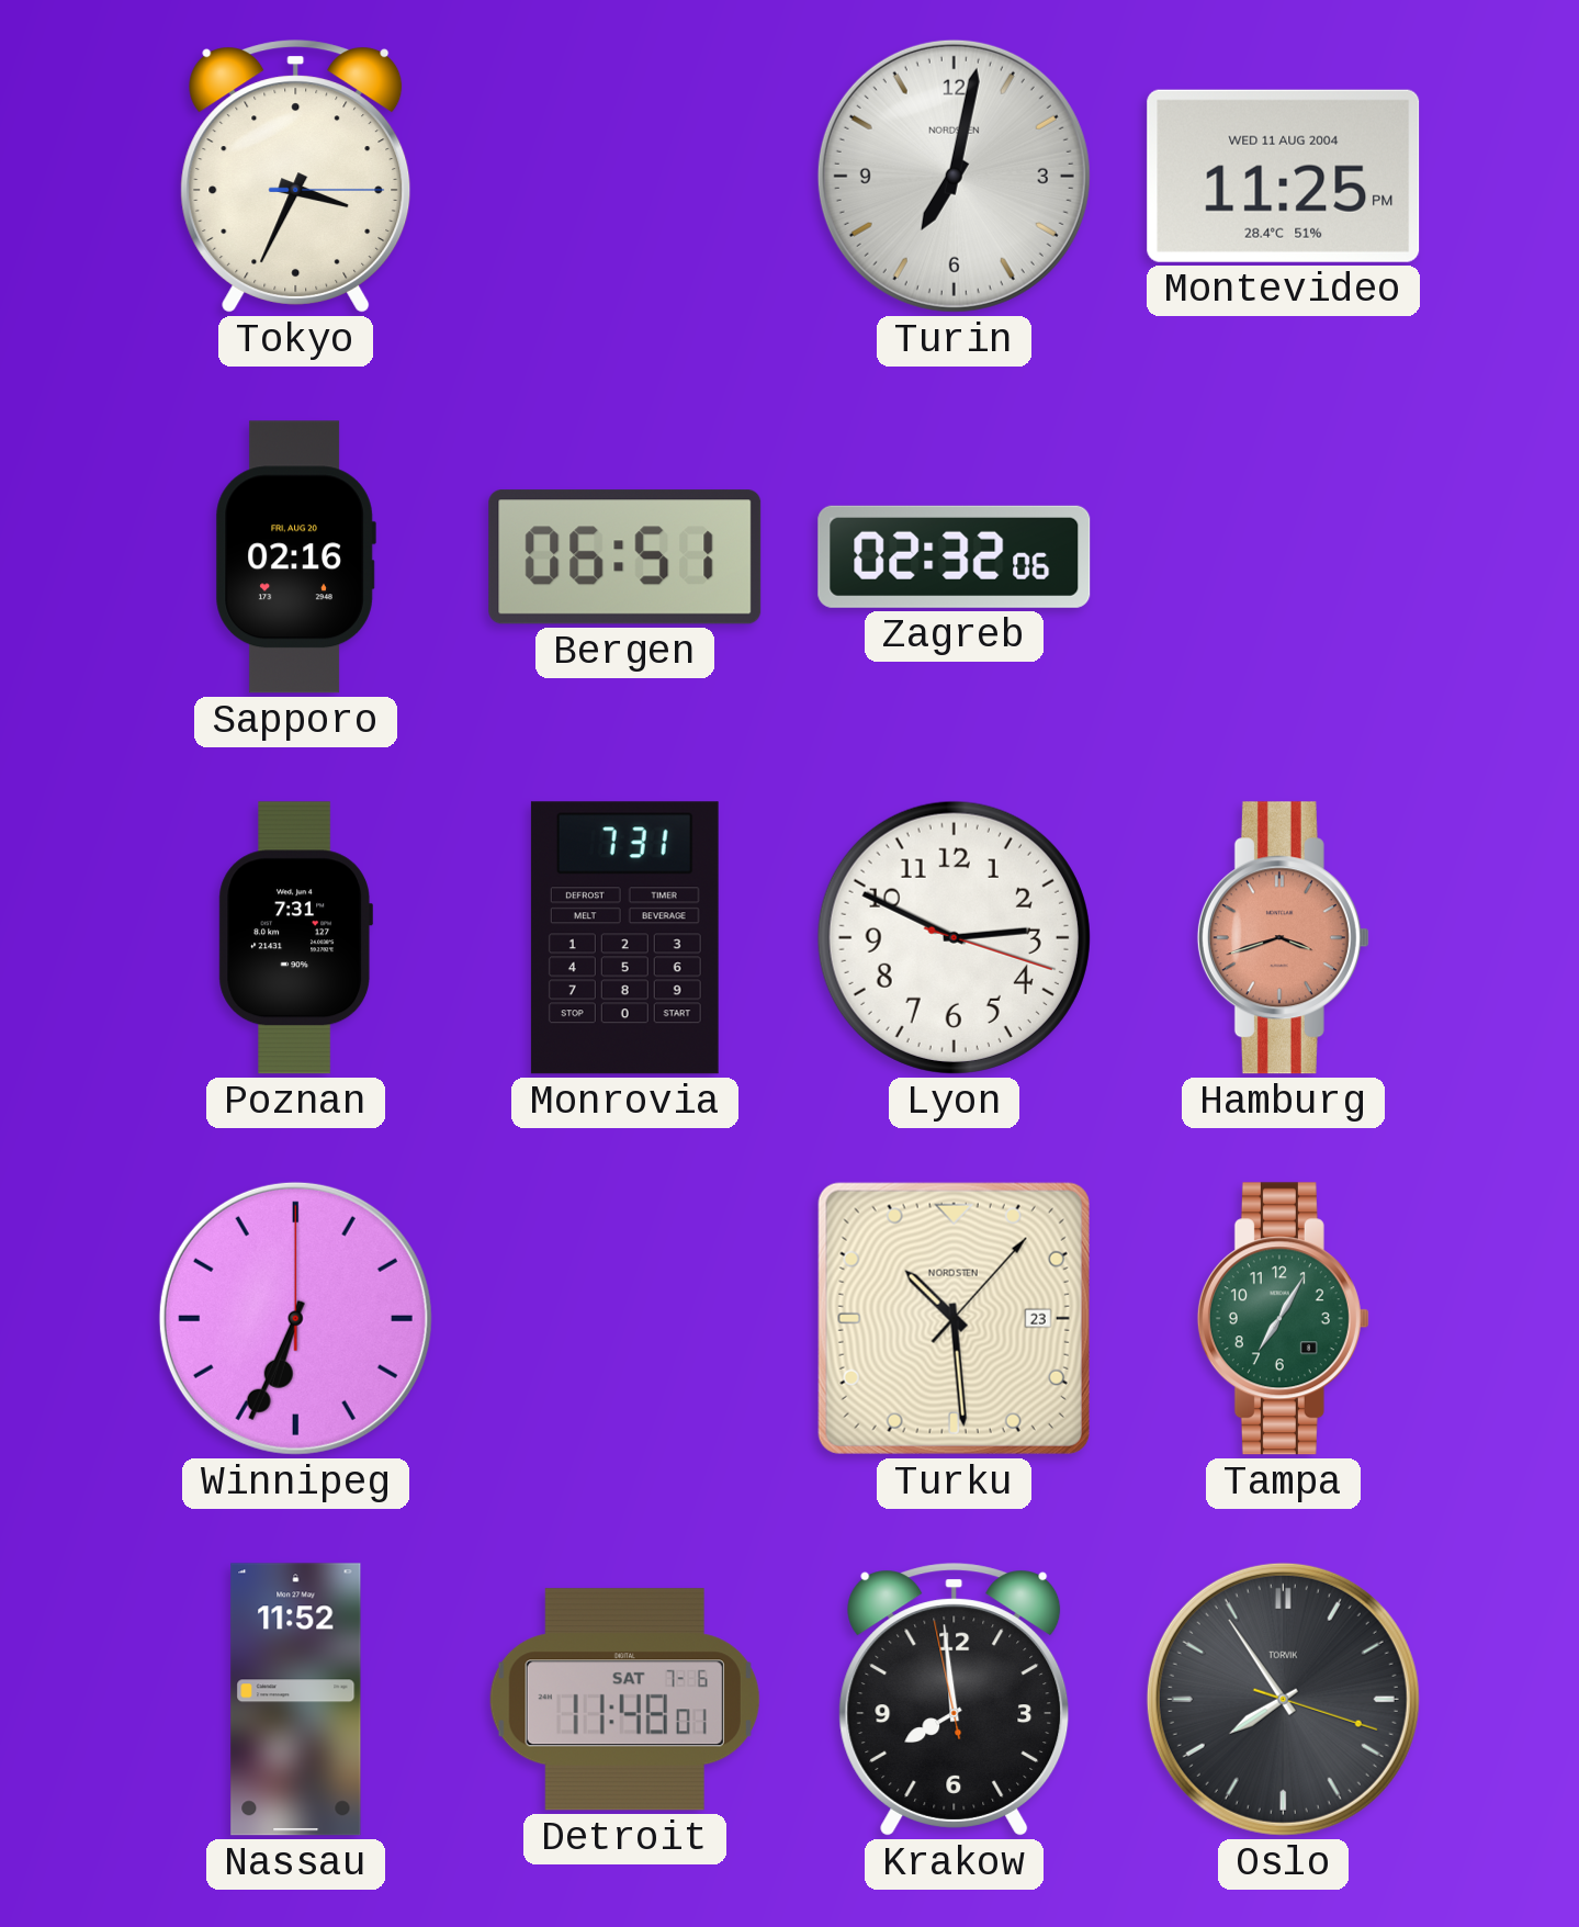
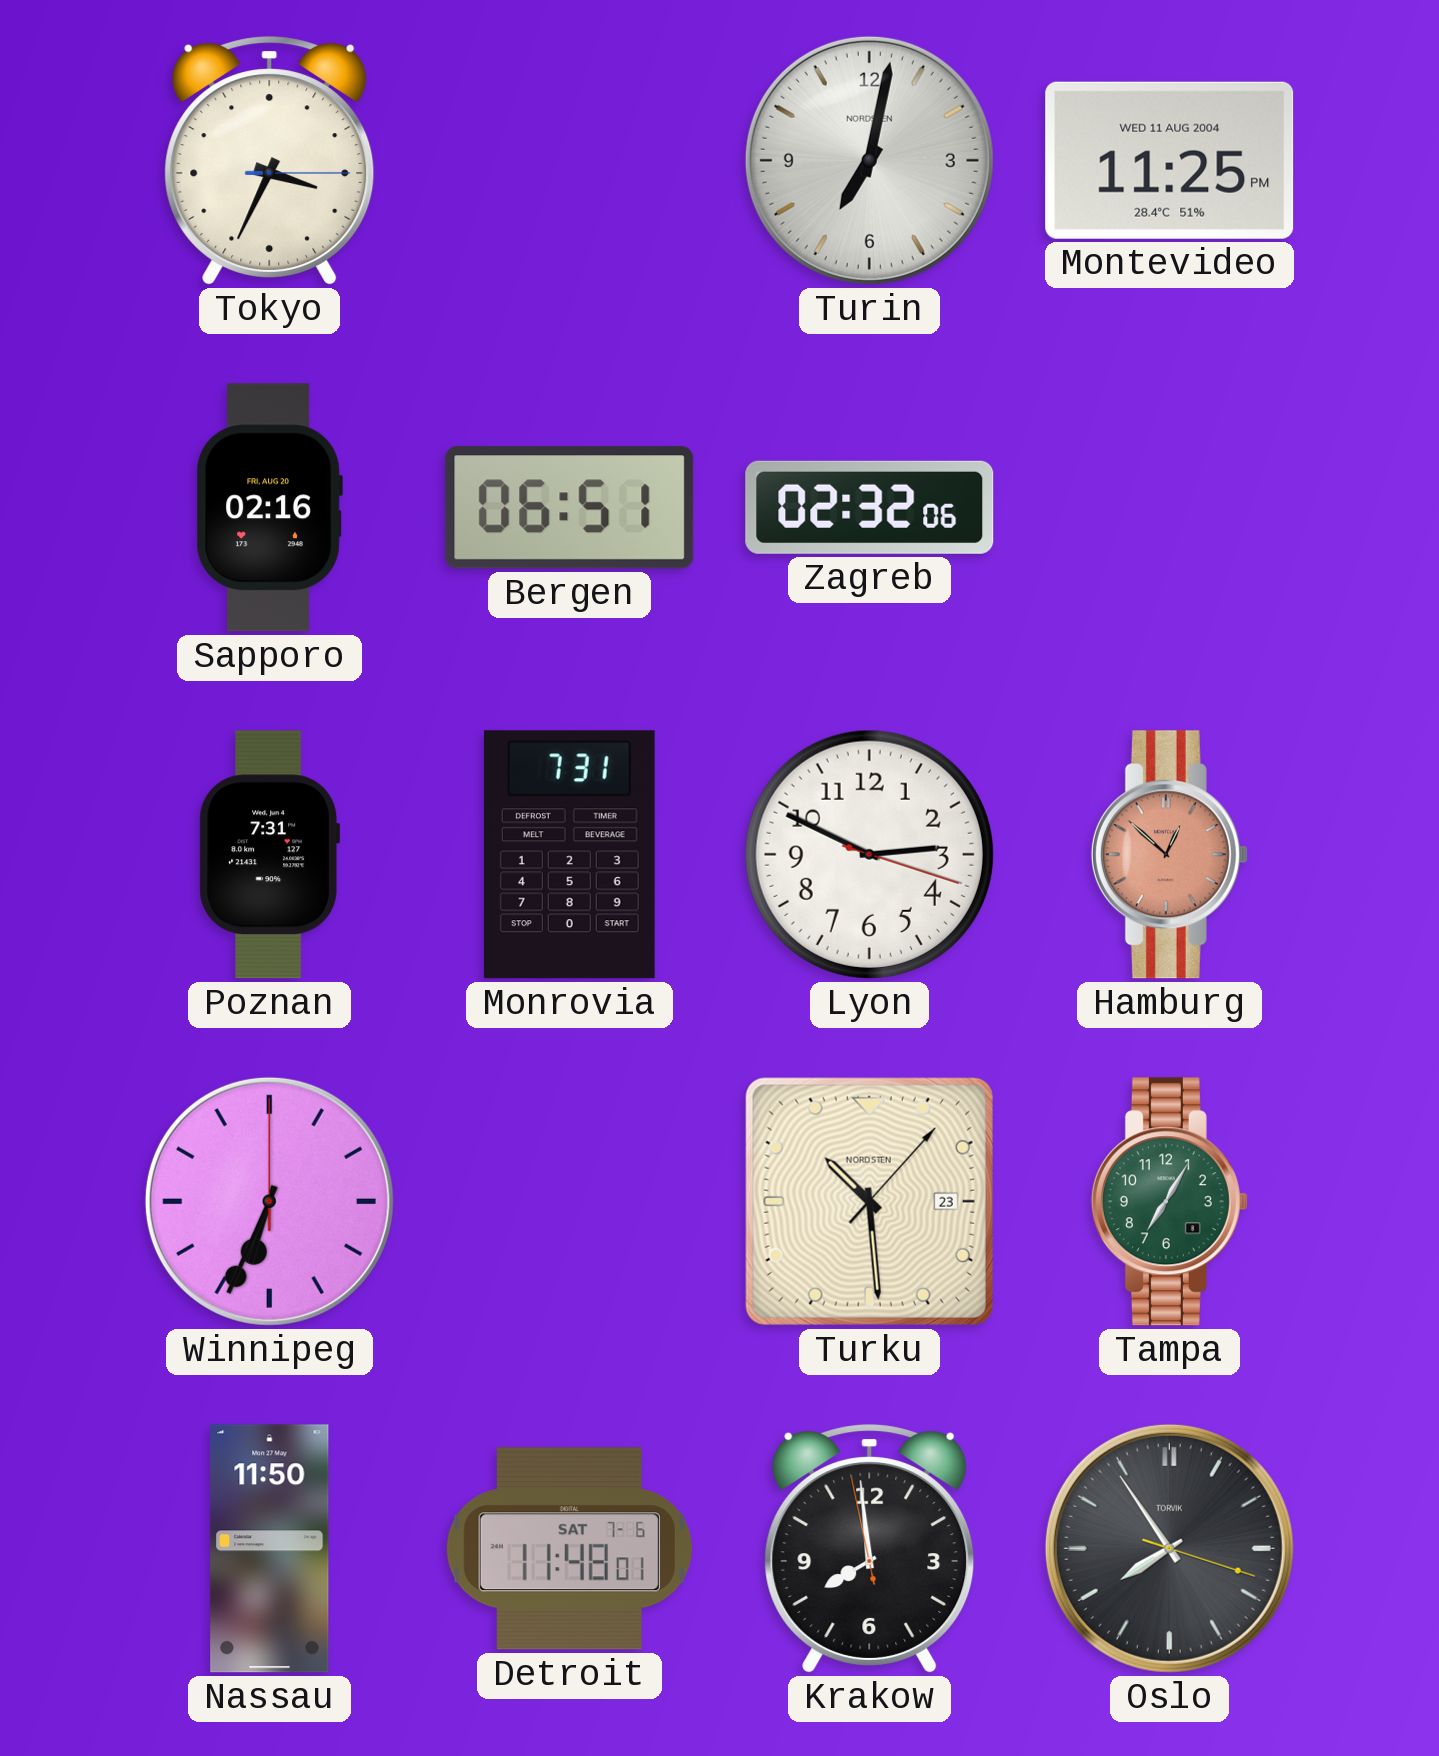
Hamburg: 3:42 -> 12:52
Nassau: 11:52 -> 11:50
